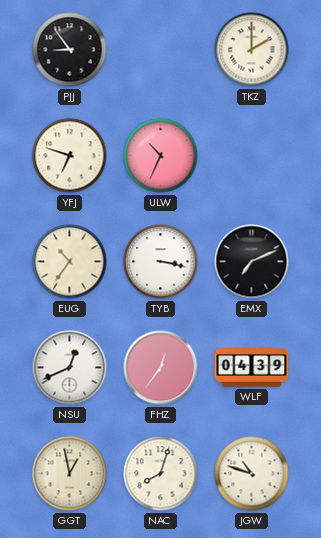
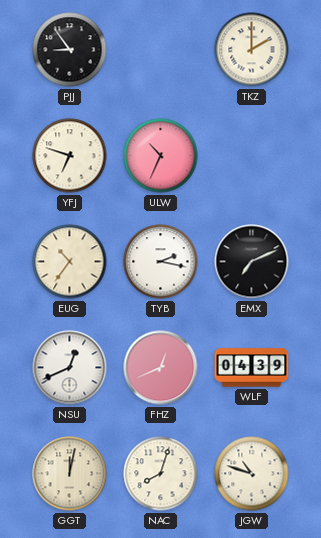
TYB: 3:17 -> 2:17
FHZ: 12:36 -> 12:41
GGT: 12:58 -> 12:02
